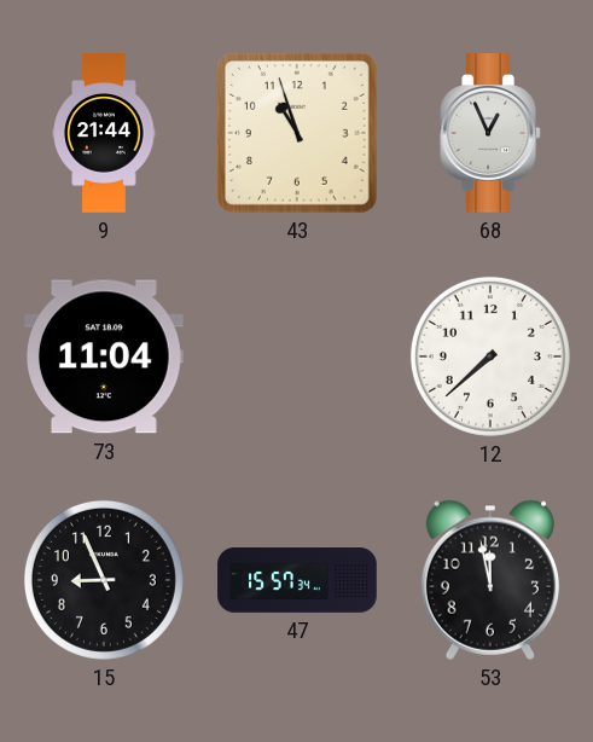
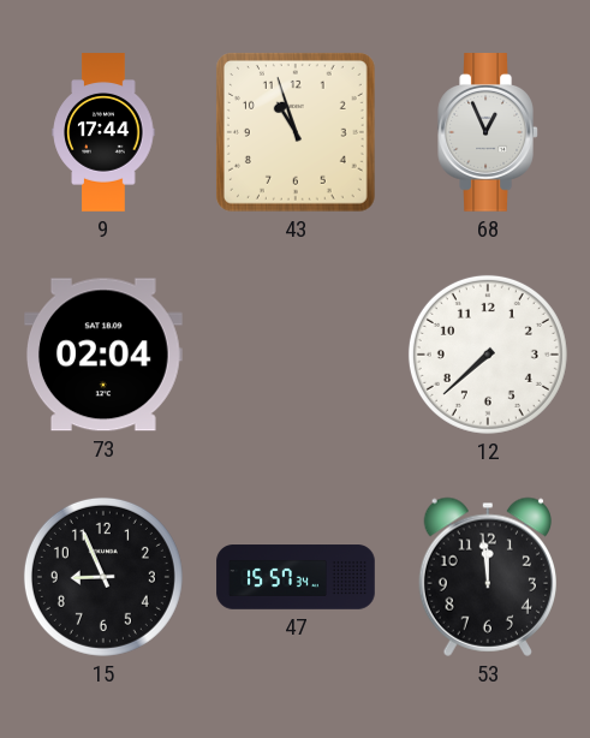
9: 21:44 -> 17:44
73: 11:04 -> 02:04
53: 11:58 -> 11:59
